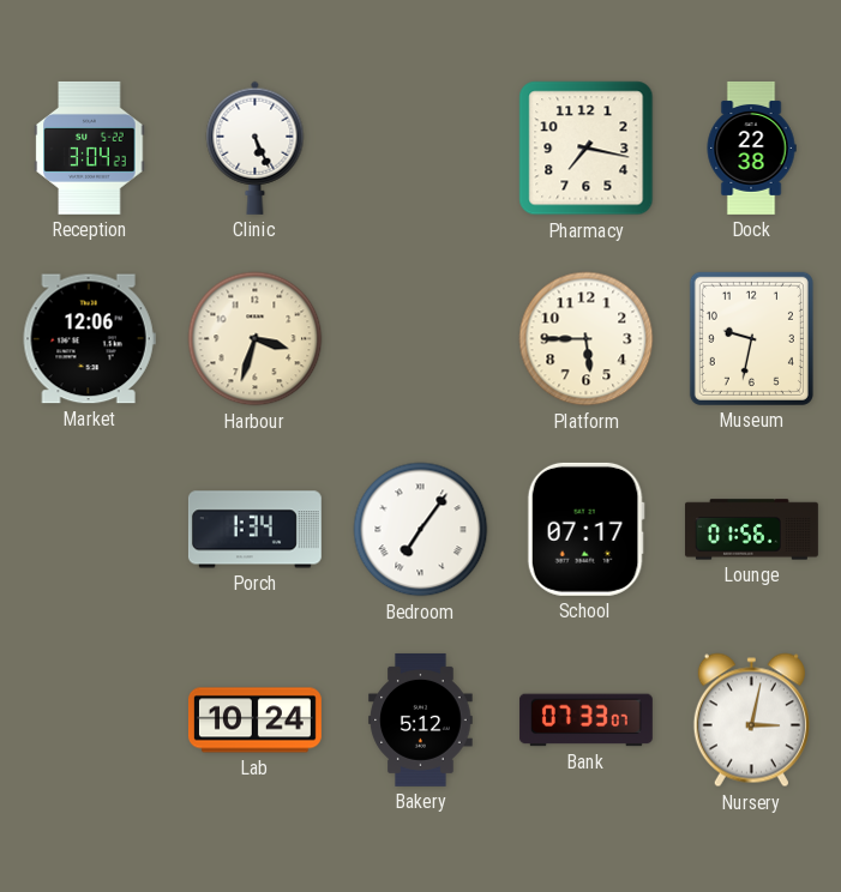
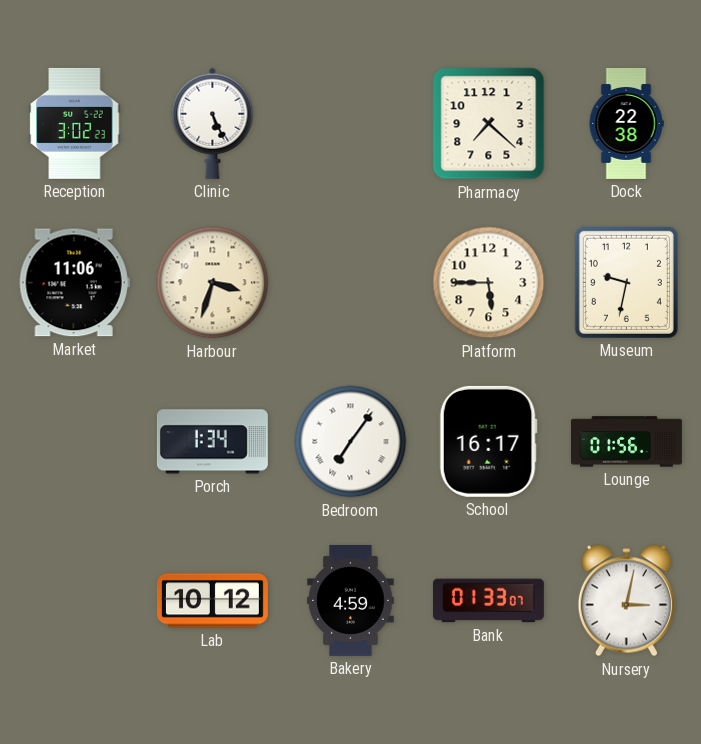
Reception: 3:04 -> 3:02
Pharmacy: 7:17 -> 7:22
Market: 12:06 -> 11:06
School: 07:17 -> 16:17
Lab: 10:24 -> 10:12
Bakery: 5:12 -> 4:59
Bank: 07:33 -> 01:33
